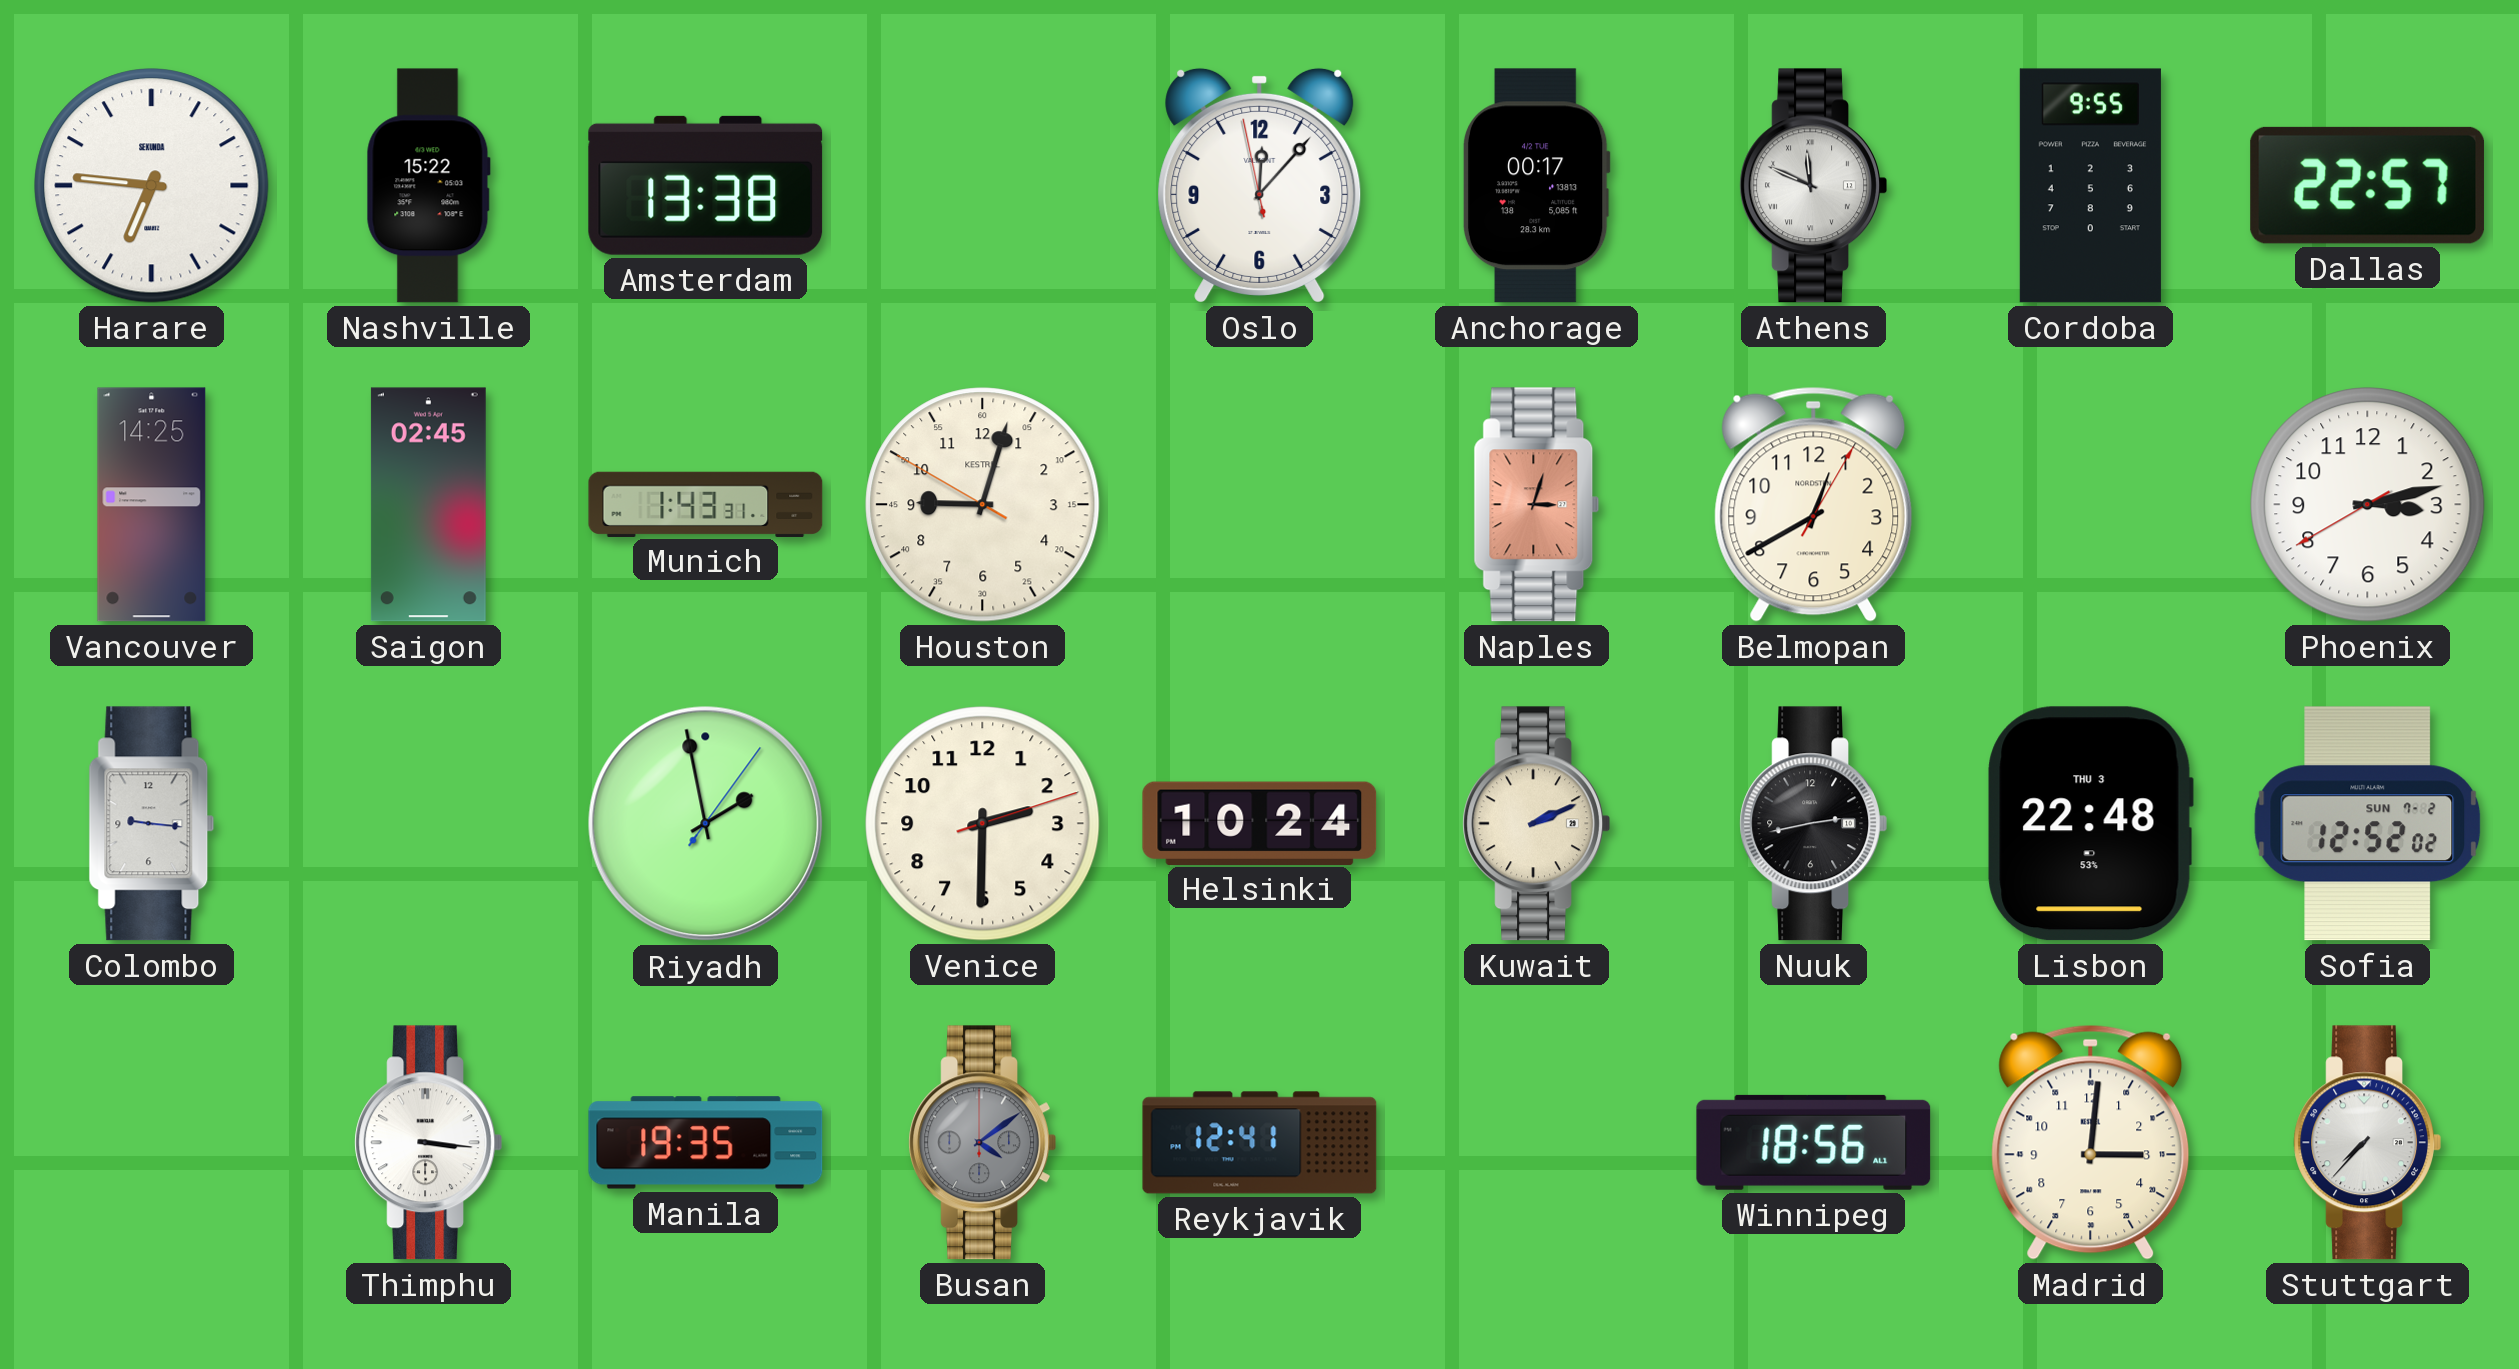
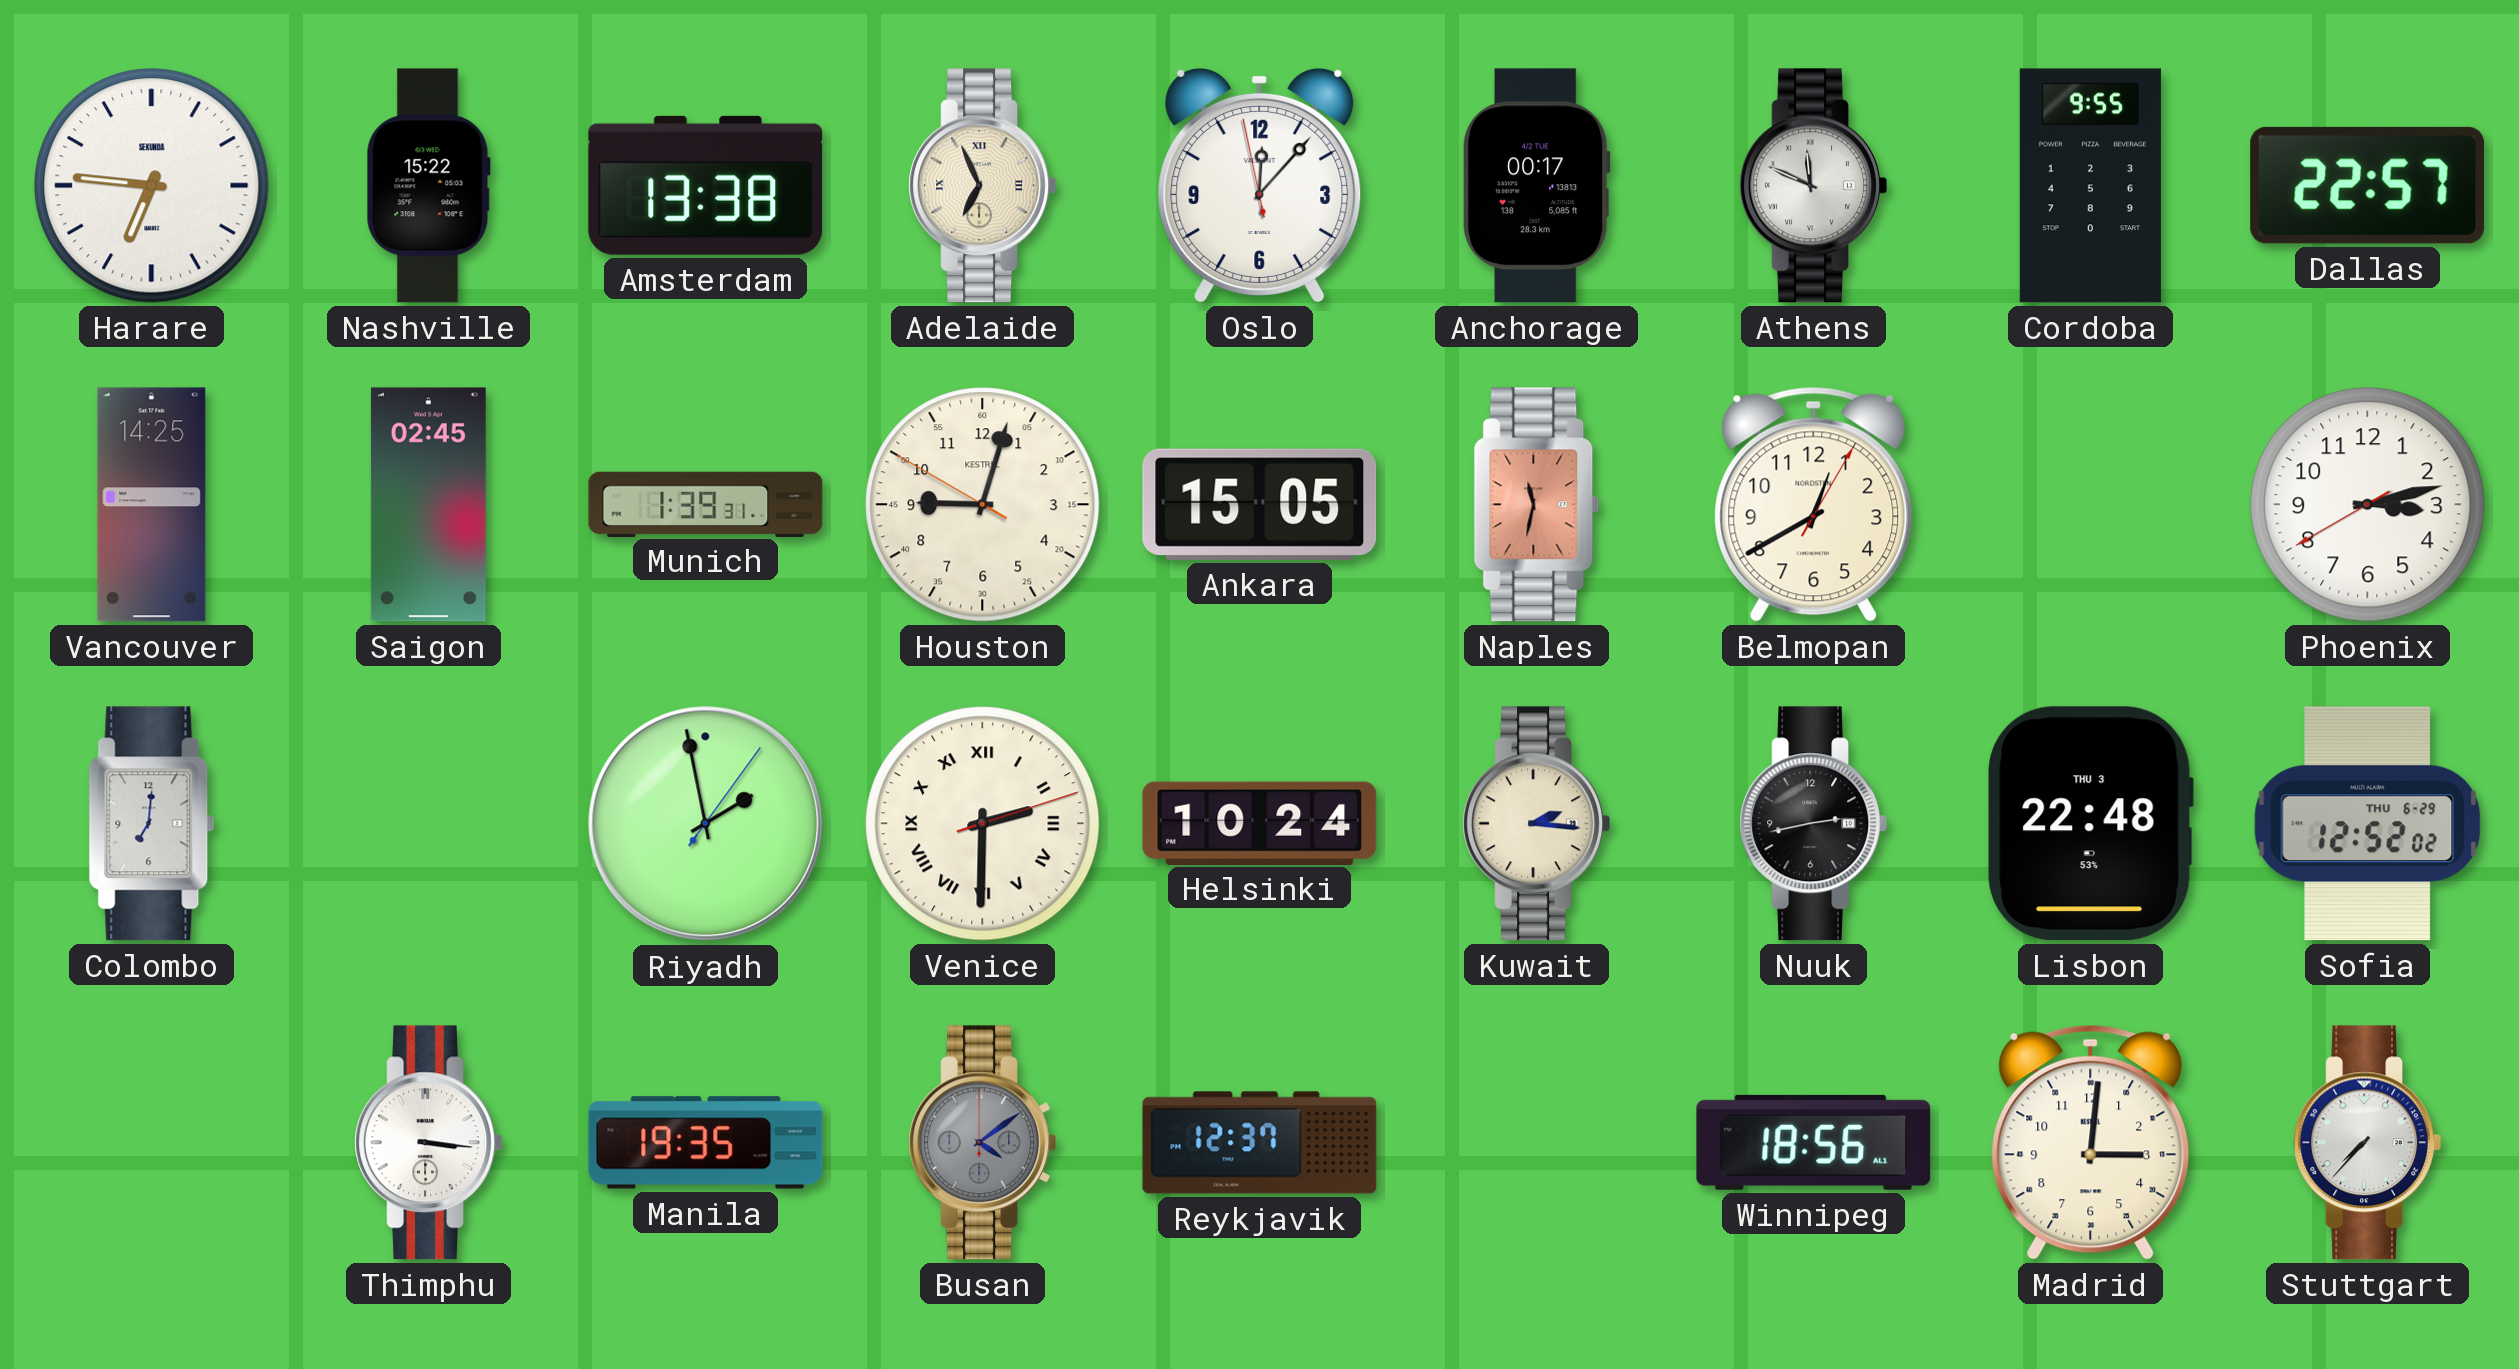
Adelaide: none -> 6:56
Munich: 1:43 -> 1:39
Ankara: none -> 15:05
Naples: 3:03 -> 11:32
Colombo: 9:16 -> 7:01
Venice numerals: Arabic -> Roman
Kuwait: 2:11 -> 2:16
Sofia date: SUN 7-2 -> THU 6-29
Reykjavik: 12:41 -> 12:37
